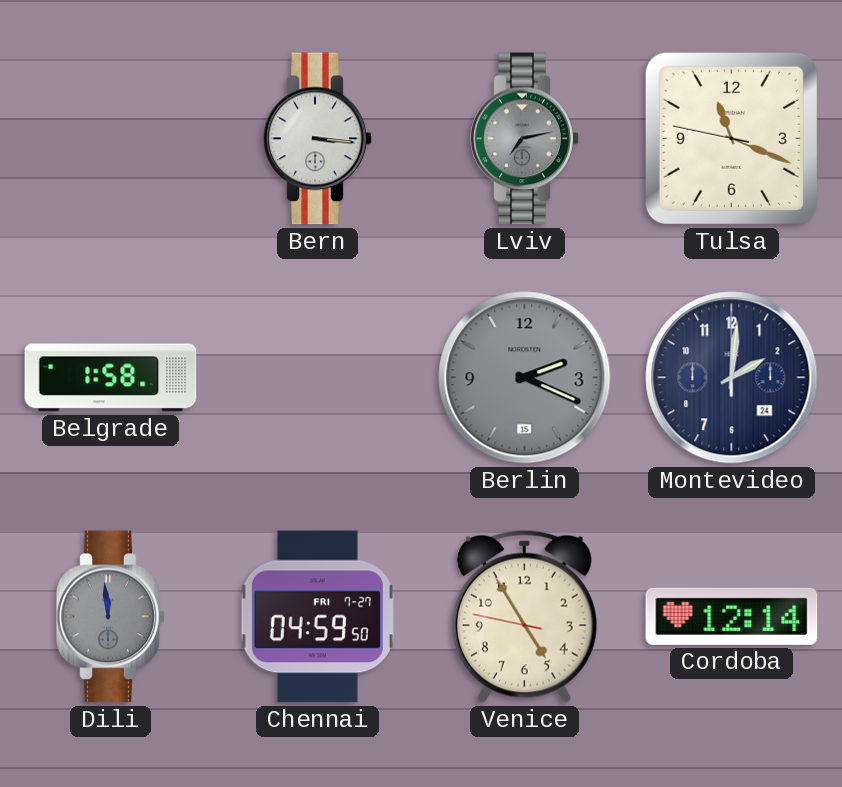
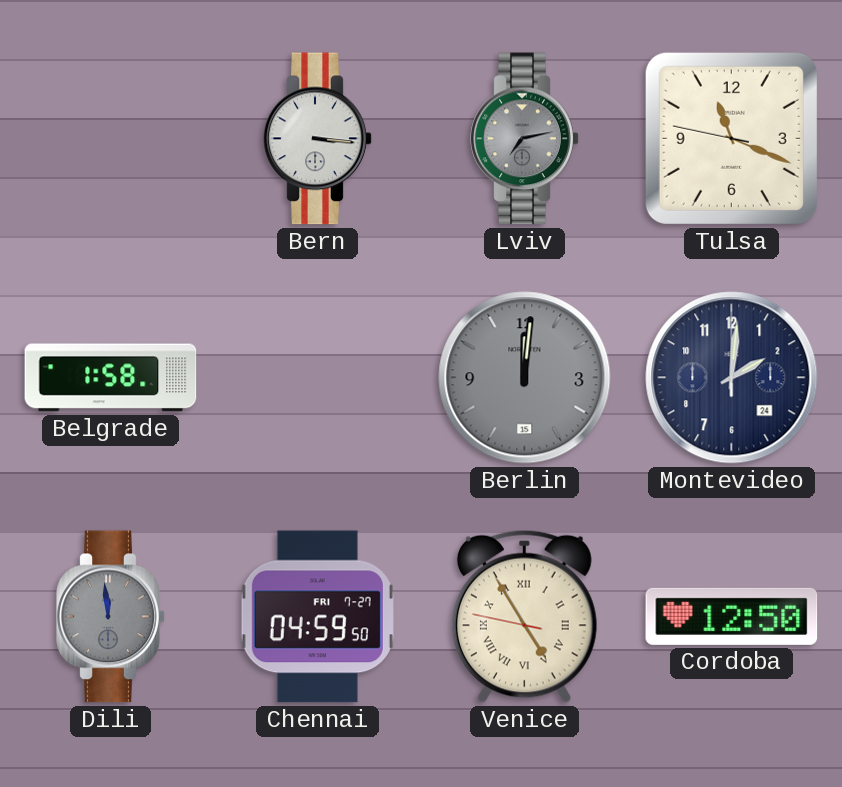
Berlin: 2:19 -> 12:01
Venice numerals: Arabic -> Roman
Cordoba: 12:14 -> 12:50
